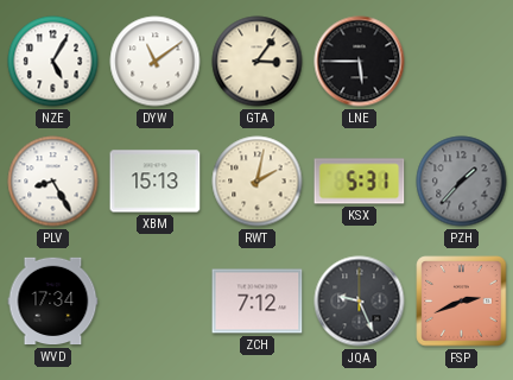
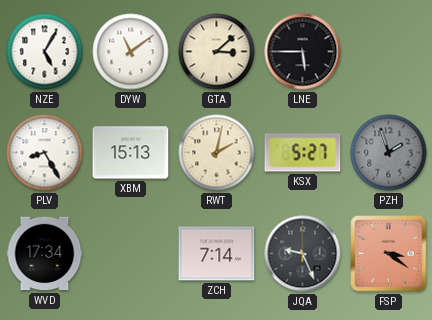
GTA: 3:06 -> 3:08
KSX: 5:31 -> 5:27
PZH: 1:37 -> 1:57
ZCH: 7:12 -> 7:14
FSP: 2:41 -> 3:21
